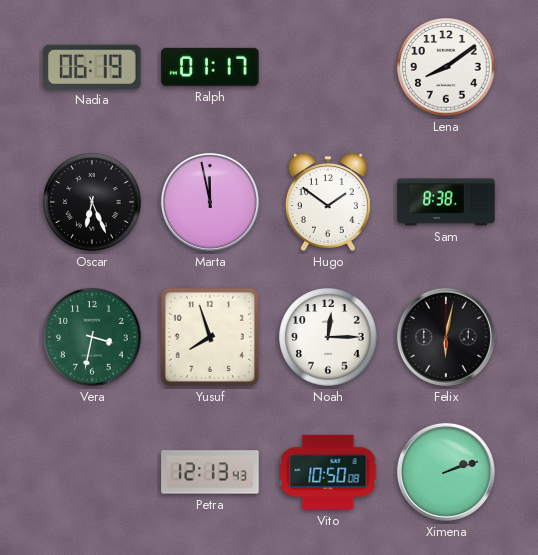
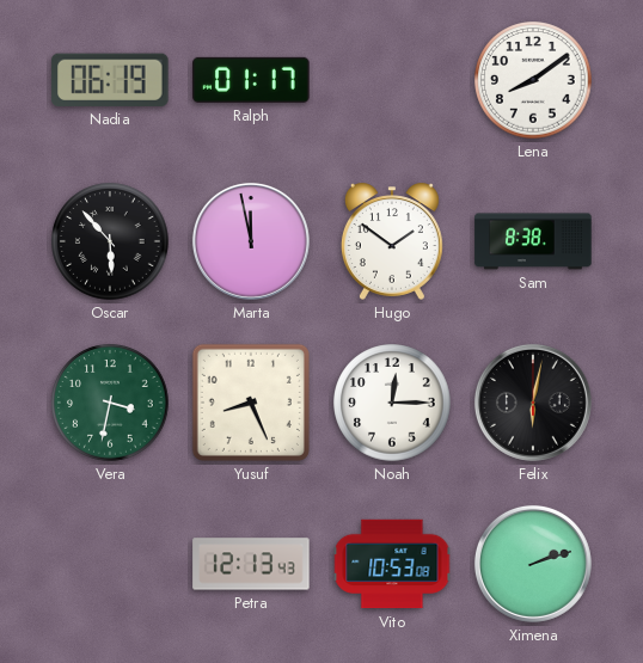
Oscar: 6:26 -> 5:53
Yusuf: 7:57 -> 8:26
Vito: 10:50 -> 10:53
